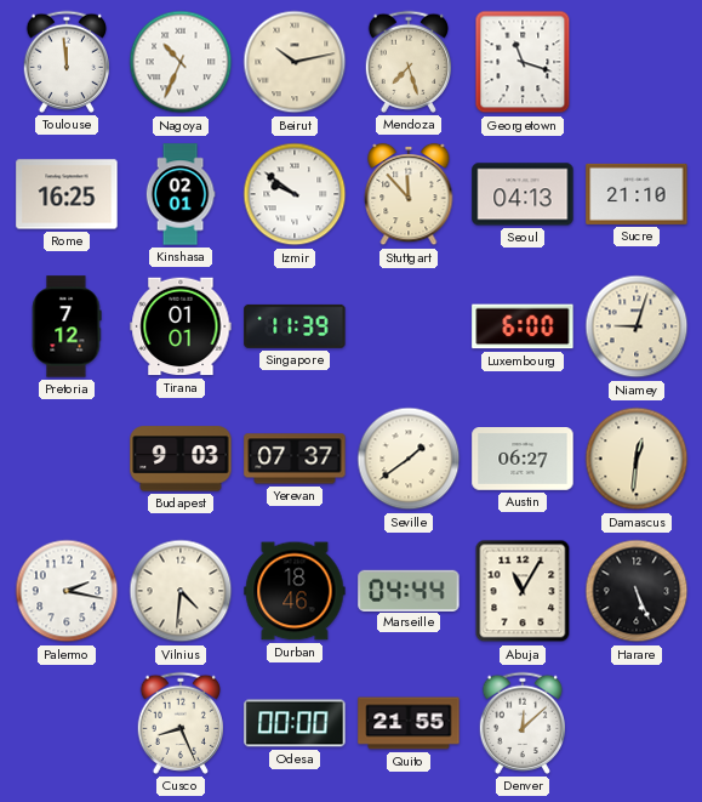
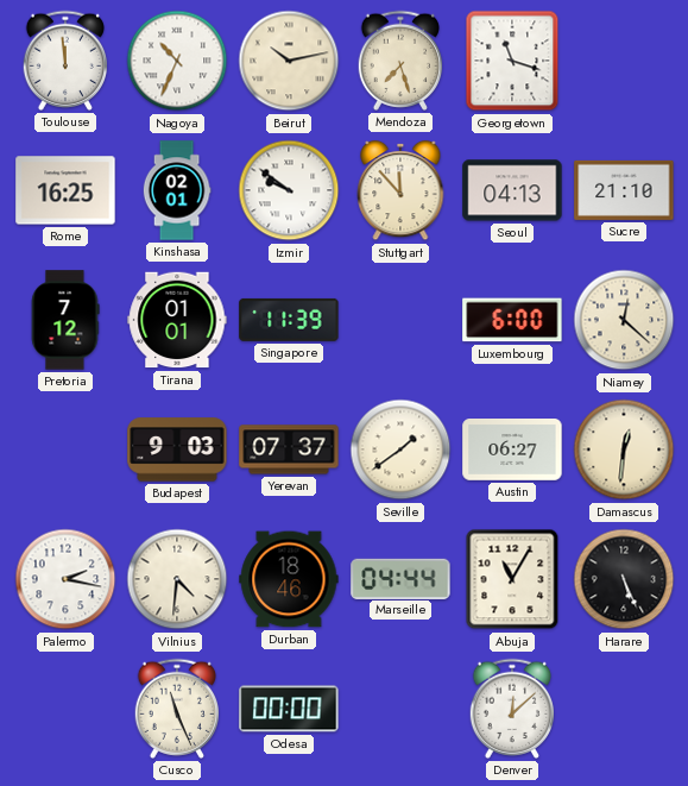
Niamey: 9:03 -> 12:22
Cusco: 8:26 -> 11:26
Quito: 21:55 -> none
